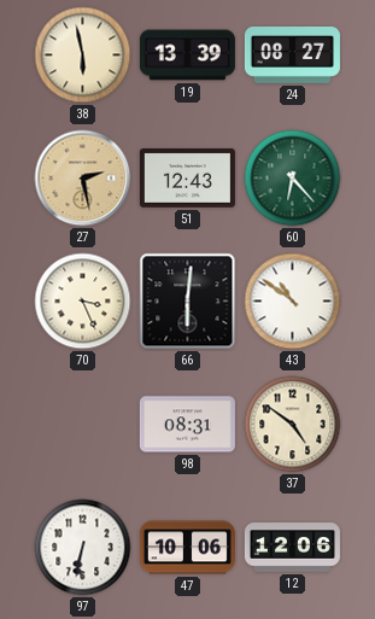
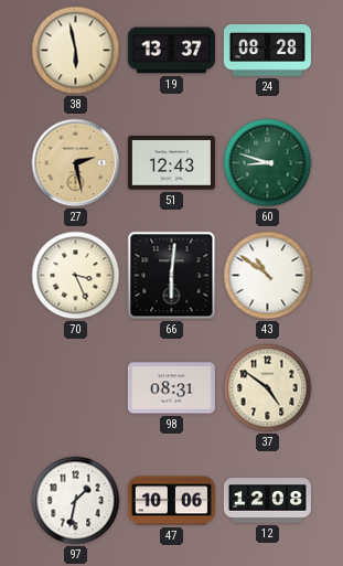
19: 13:39 -> 13:37
24: 08:27 -> 08:28
60: 6:23 -> 8:48
97: 6:32 -> 1:32
12: 12:06 -> 12:08
